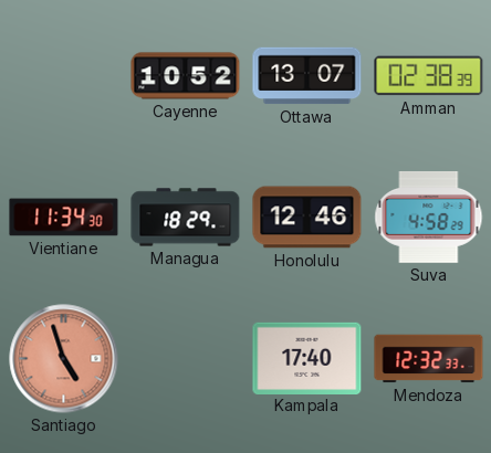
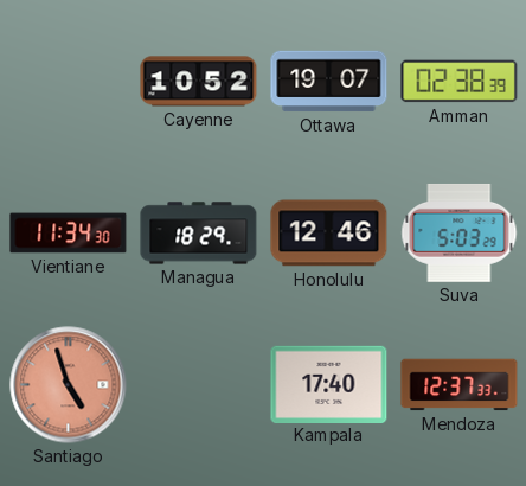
Ottawa: 13:07 -> 19:07
Suva: 4:58 -> 5:03
Mendoza: 12:32 -> 12:37
